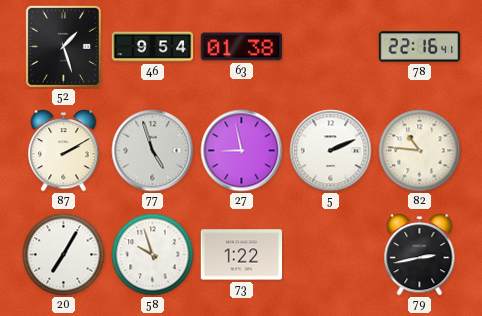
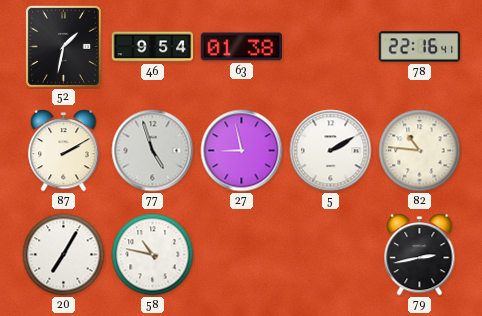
52: 1:27 -> 1:32
5: 2:11 -> 2:10
58: 9:57 -> 10:47
73: 1:22 -> none
